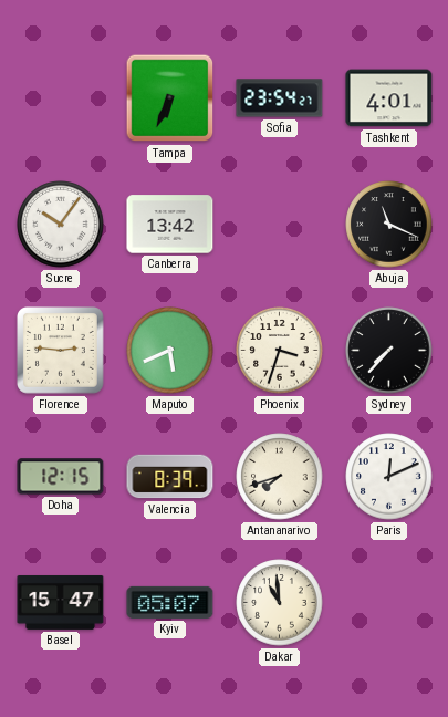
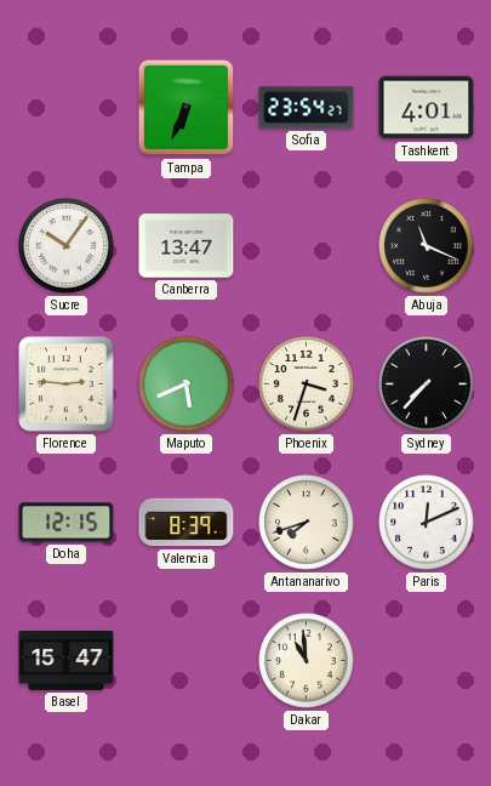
Canberra: 13:42 -> 13:47
Kyiv: 05:07 -> none
